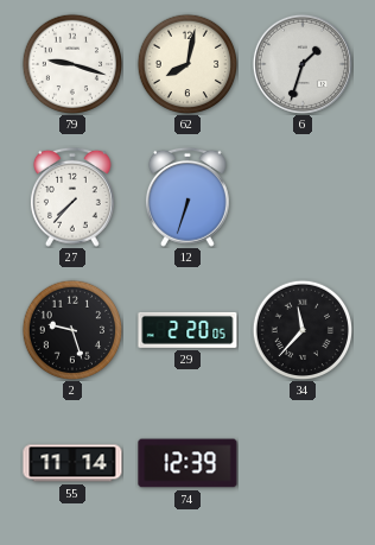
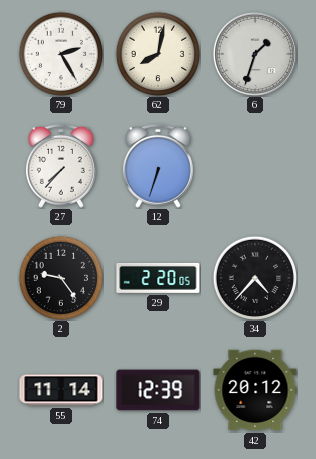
79: 9:18 -> 2:25
2: 9:27 -> 9:24
34: 11:37 -> 4:37
42: none -> 20:12
